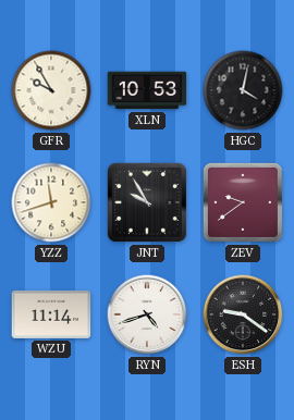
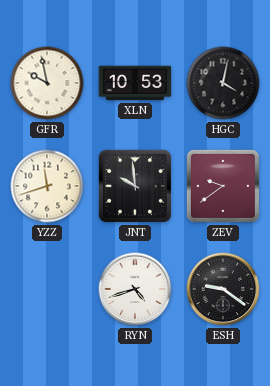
GFR: 9:55 -> 9:58
JNT: 9:55 -> 9:59
WZU: 11:14 -> none
